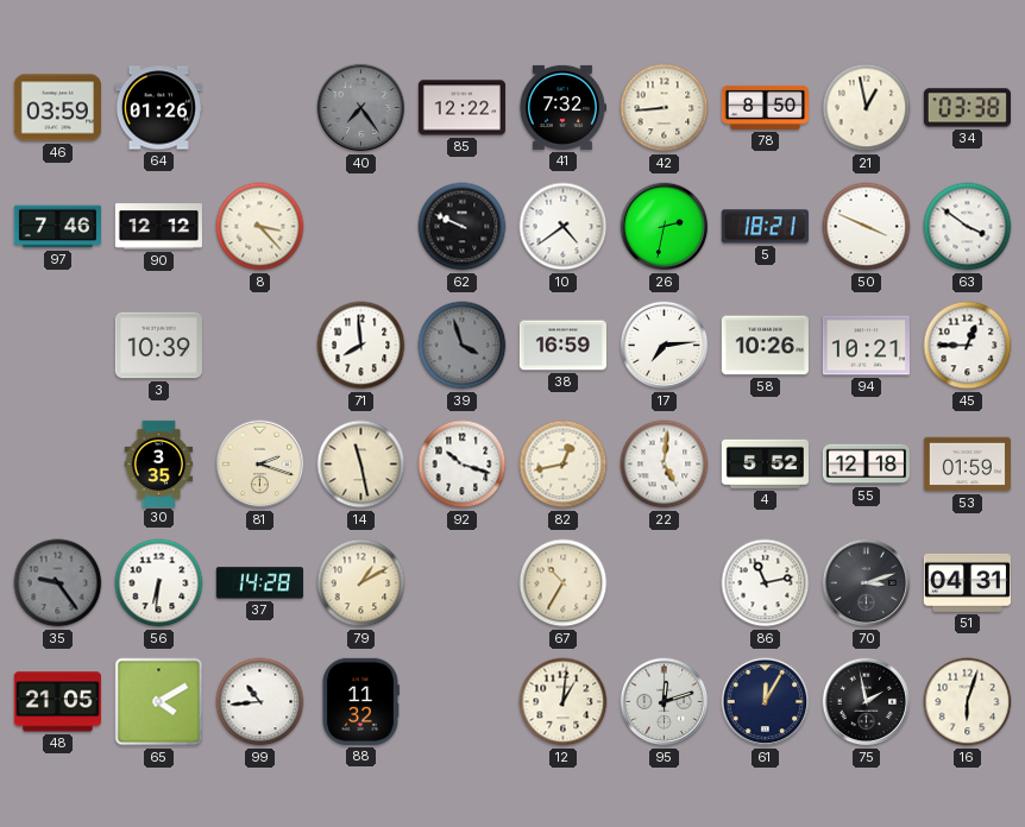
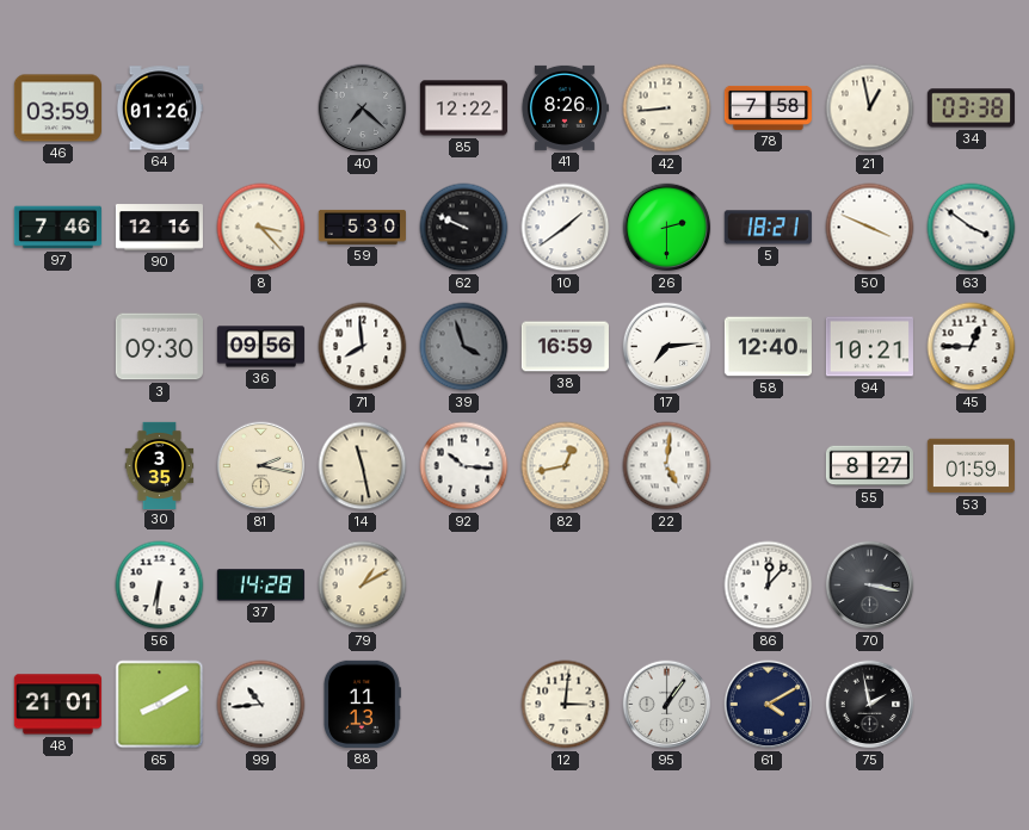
40: 7:24 -> 7:22
41: 7:32 -> 8:26
78: 8:50 -> 7:58
90: 12:12 -> 12:16
59: none -> 5:30
10: 4:39 -> 1:39
26: 2:32 -> 2:30
3: 10:39 -> 09:30
36: none -> 09:56
58: 10:26 -> 12:40
81: 2:18 -> 2:17
92: 10:18 -> 10:16
4: 5:52 -> none
55: 12:18 -> 8:27
35: 9:24 -> none
67: 10:35 -> none
86: 11:13 -> 12:07
70: 3:12 -> 3:17
51: 04:31 -> none
48: 21:05 -> 21:01
65: 4:10 -> 8:10
88: 11:32 -> 11:13
12: 1:01 -> 3:01
95: 12:12 -> 1:06
61: 12:05 -> 4:10
16: 6:03 -> none
